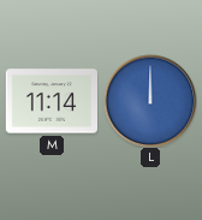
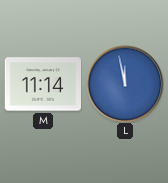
L: 12:00 -> 11:58
